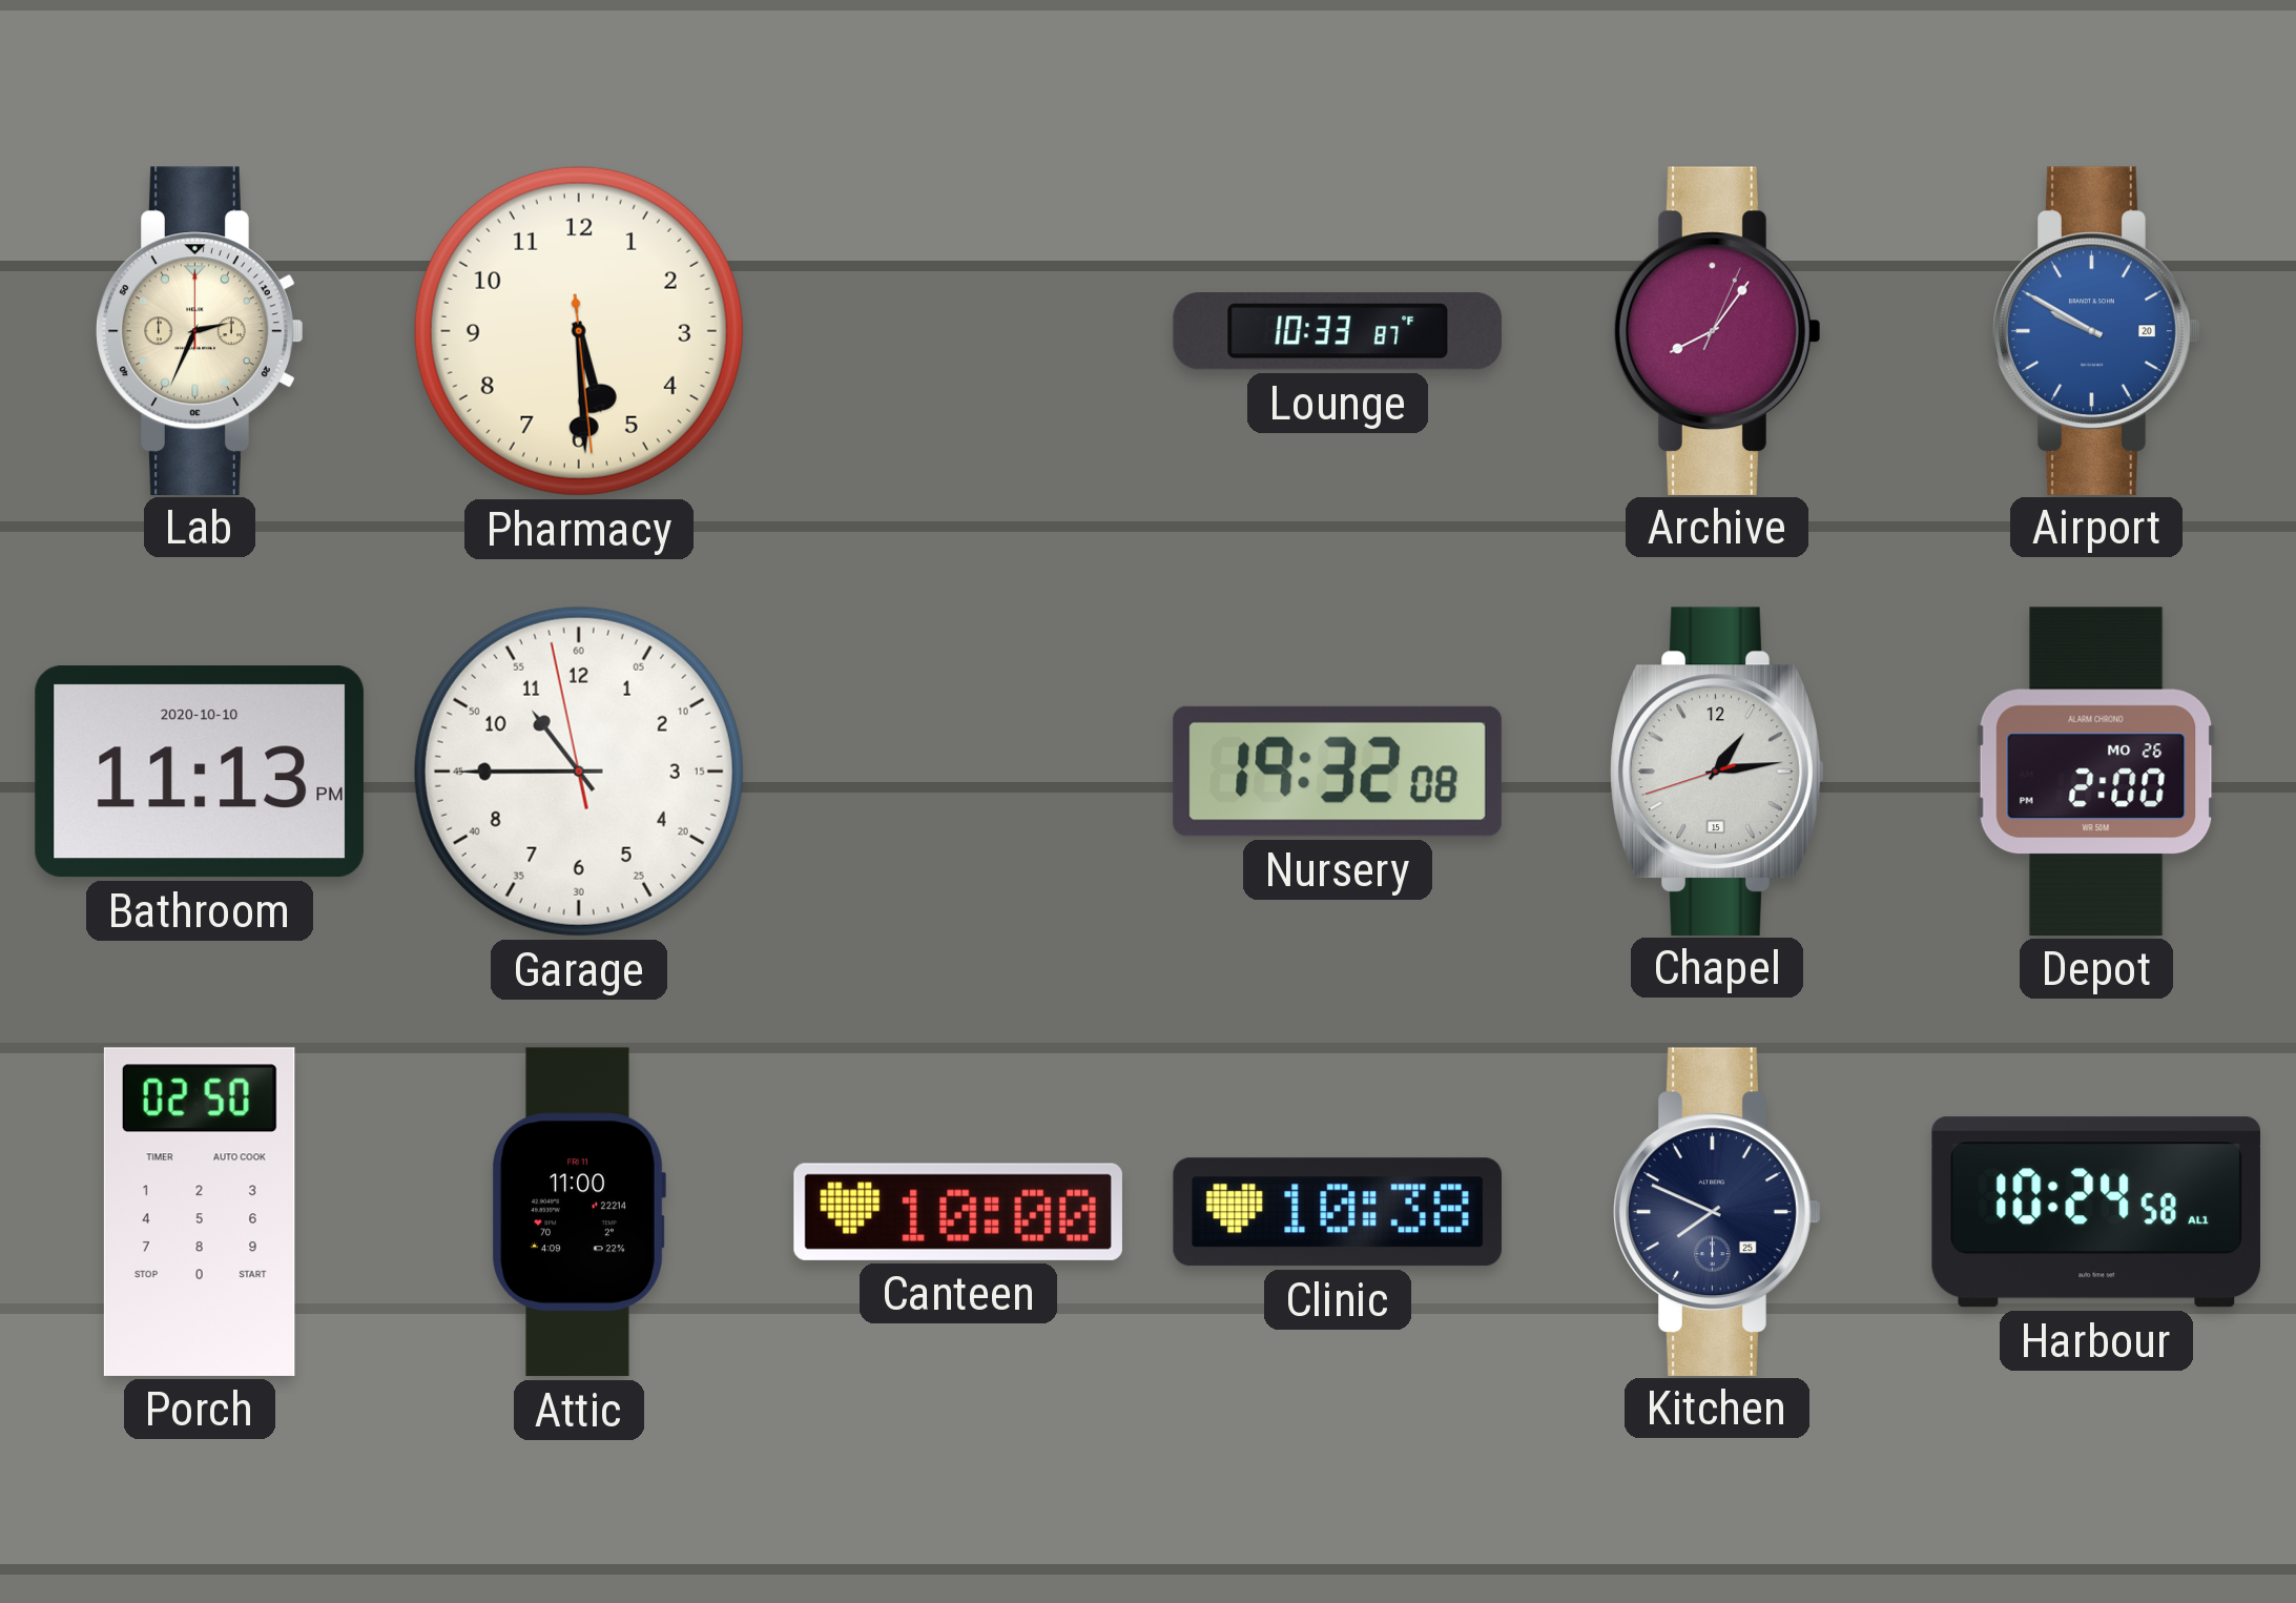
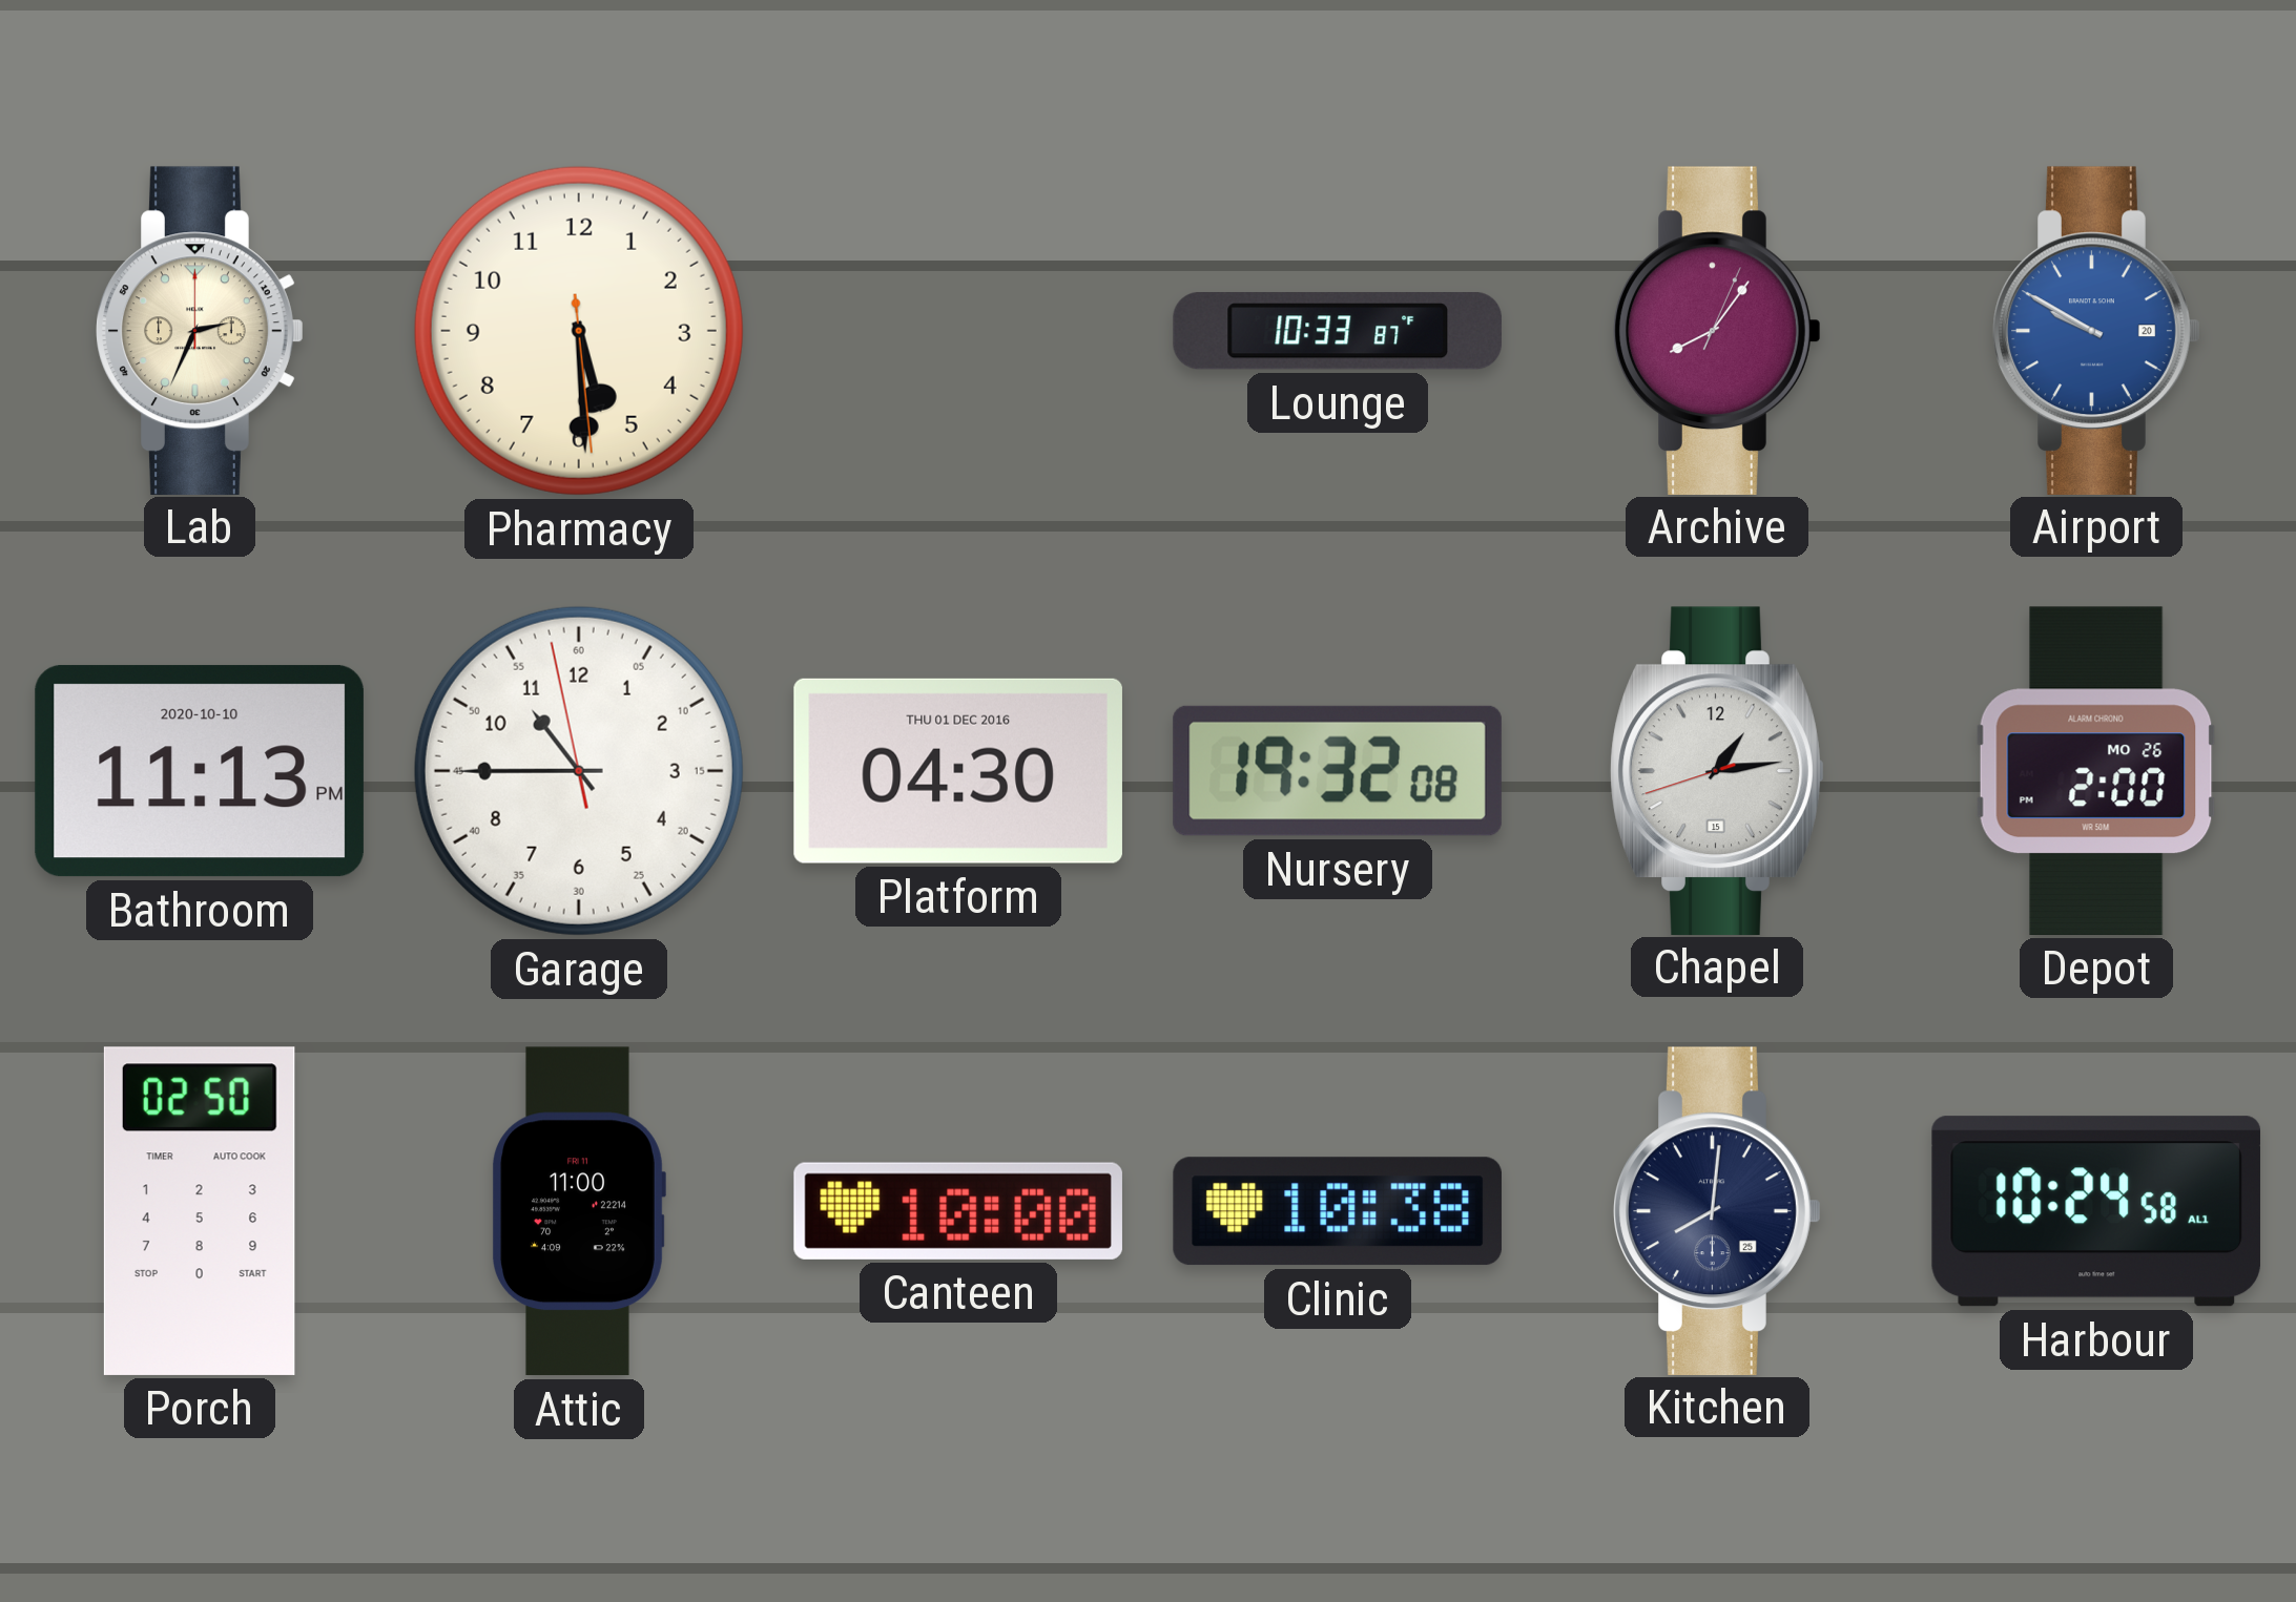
Platform: none -> 04:30
Kitchen: 7:49 -> 8:01
